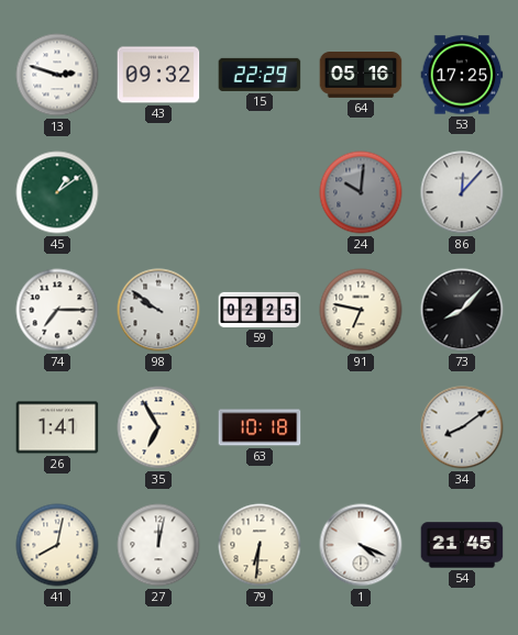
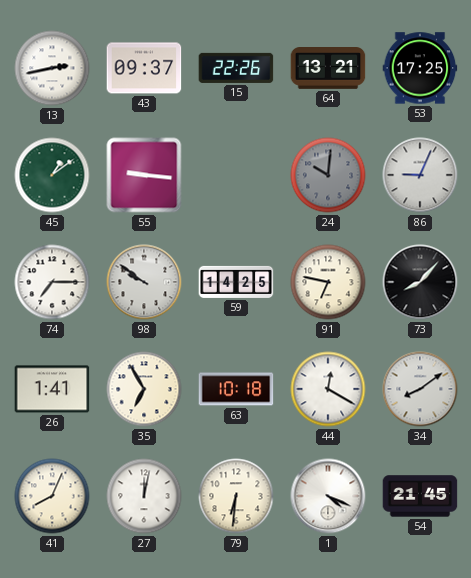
13: 2:48 -> 2:43
43: 09:32 -> 09:37
15: 22:29 -> 22:26
64: 05:16 -> 13:21
55: none -> 9:16
86: 12:07 -> 9:04
59: 02:25 -> 14:25
44: none -> 12:20
41: 8:02 -> 8:04
